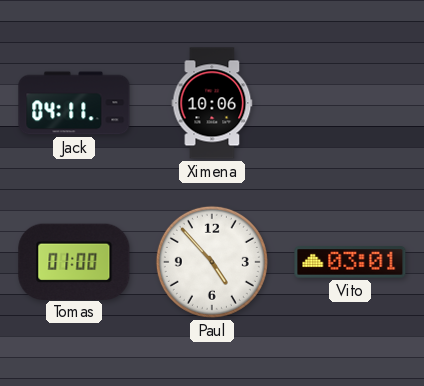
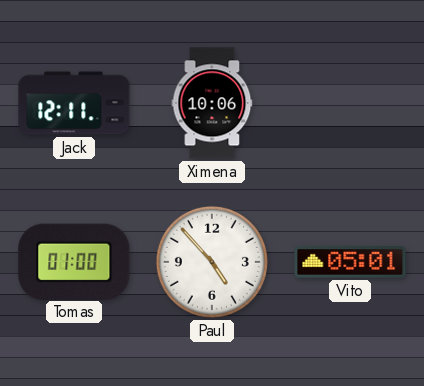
Jack: 04:11 -> 12:11
Vito: 03:01 -> 05:01
